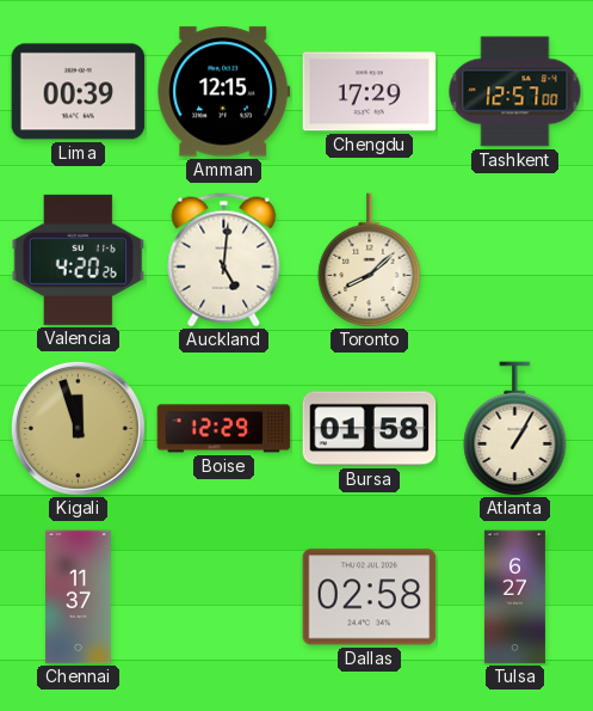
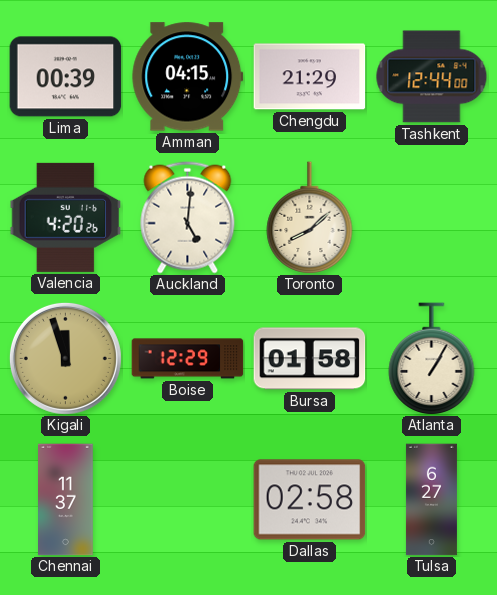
Amman: 12:15 -> 04:15
Chengdu: 17:29 -> 21:29
Tashkent: 12:57 -> 12:44
